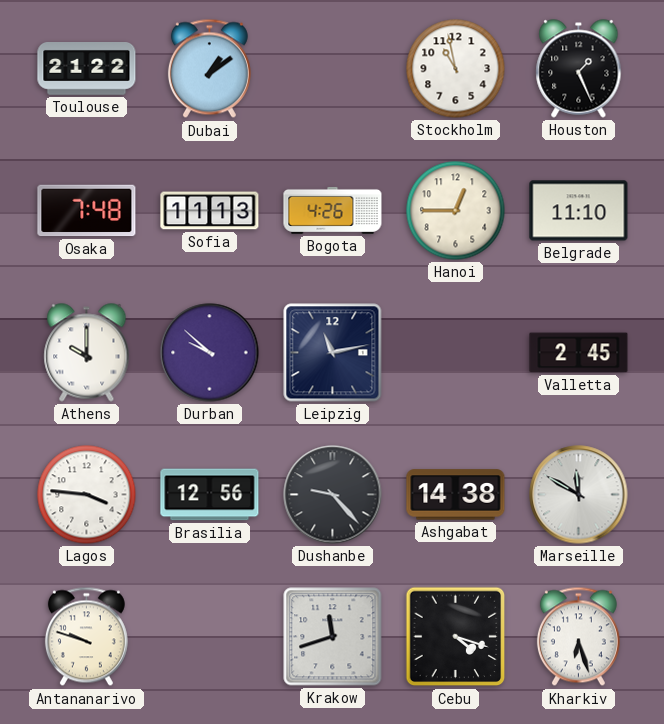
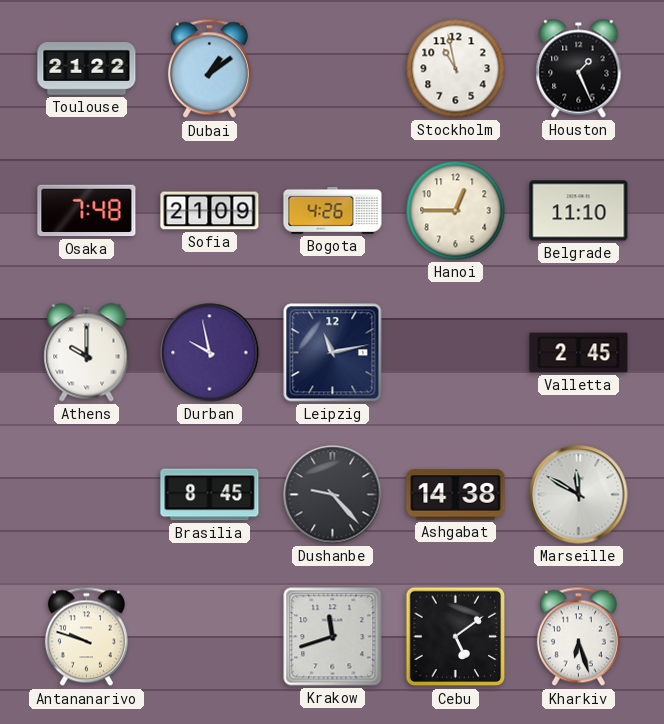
Sofia: 11:13 -> 21:09
Durban: 9:52 -> 9:58
Lagos: 3:46 -> none
Brasilia: 12:56 -> 8:45
Cebu: 4:18 -> 5:09
